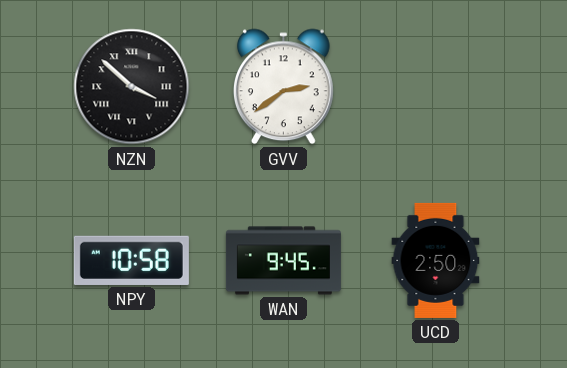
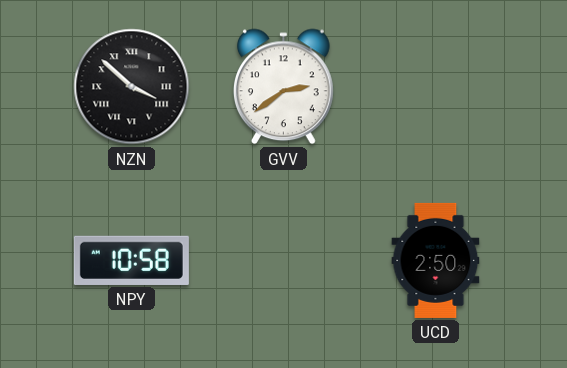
WAN: 9:45 -> none
